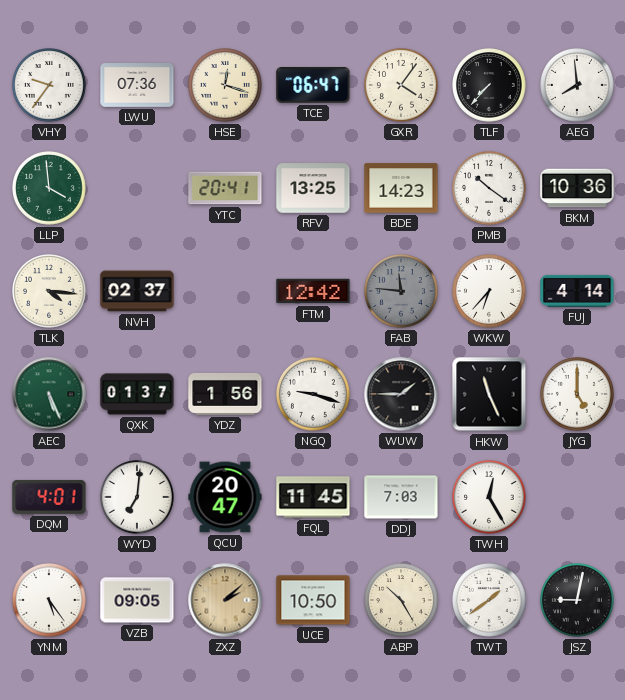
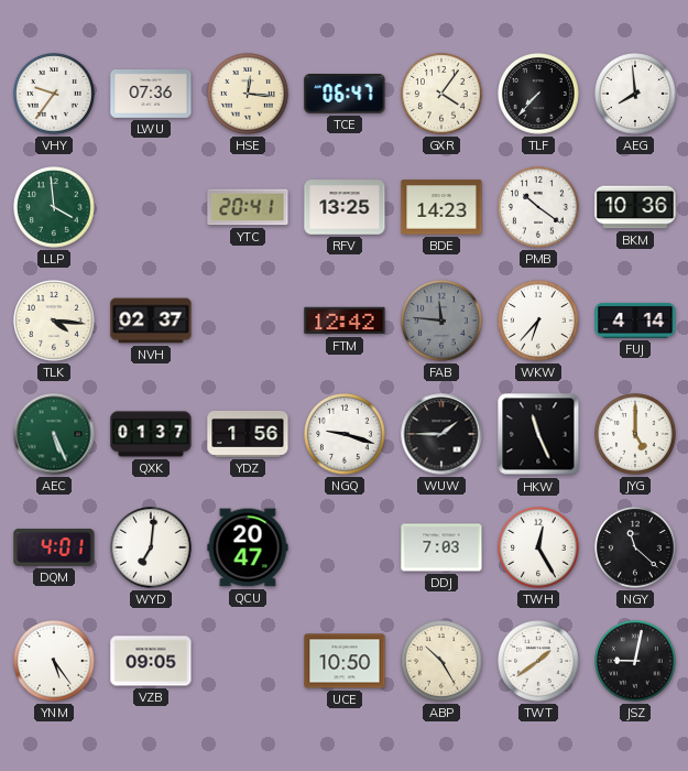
HSE: 12:18 -> 12:16
FQL: 11:45 -> none
NGY: none -> 11:22
ZXZ: 2:08 -> none
